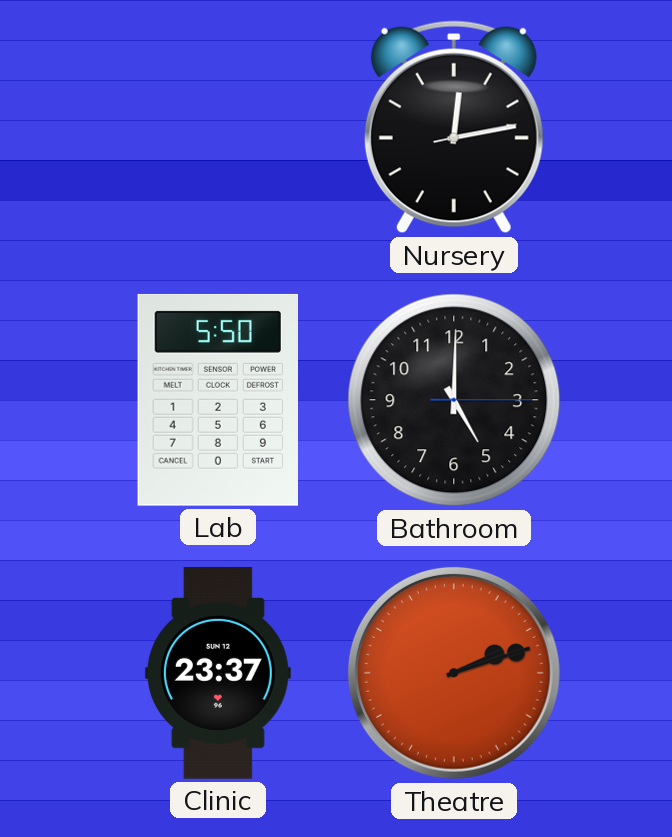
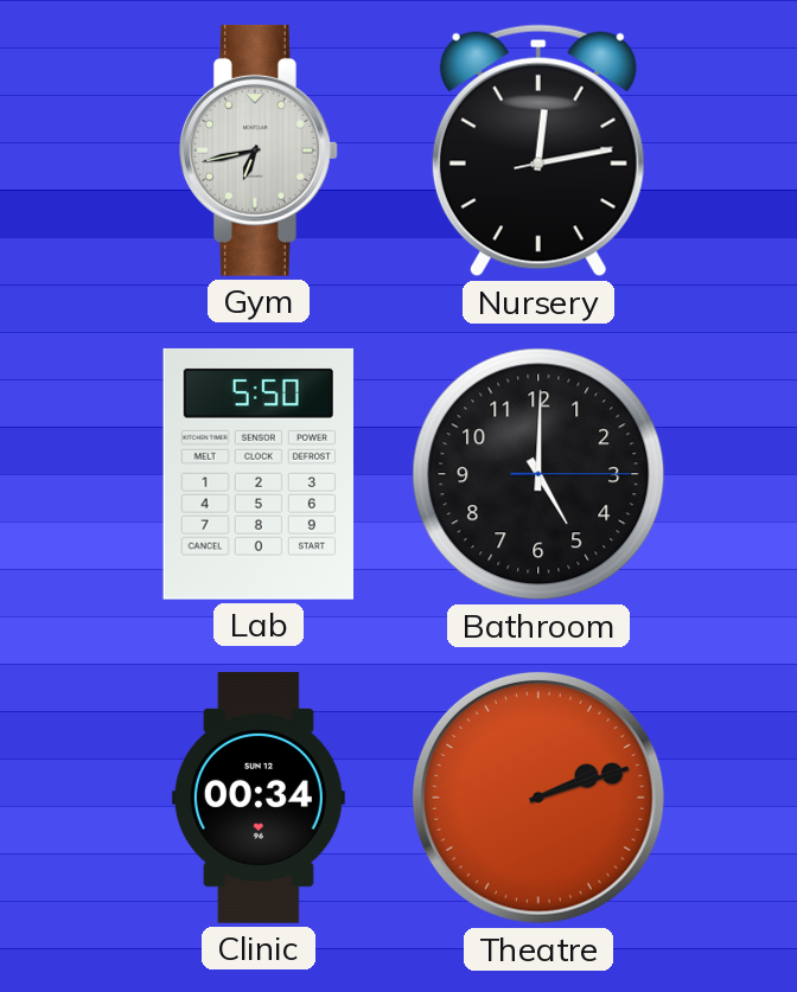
Gym: none -> 6:43
Clinic: 23:37 -> 00:34
